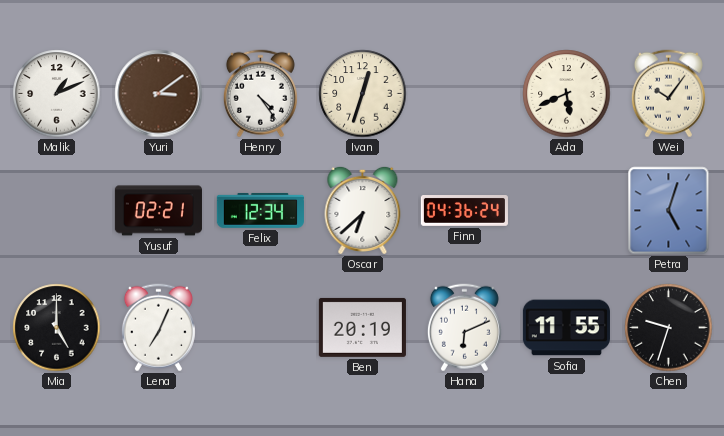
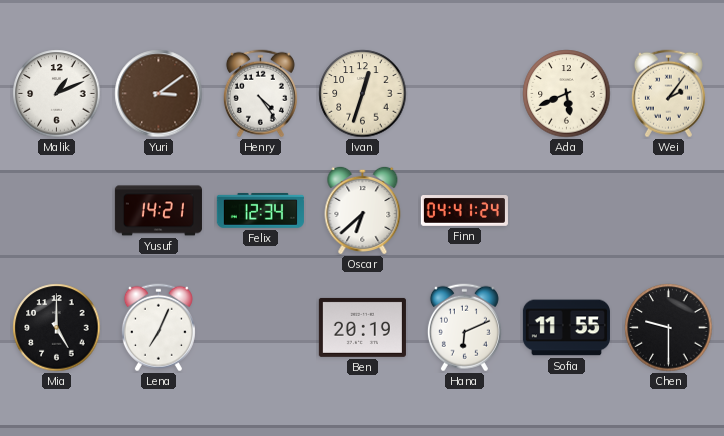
Wei: 10:06 -> 2:06
Yusuf: 02:21 -> 14:21
Finn: 04:36 -> 04:41
Petra: 5:03 -> none
Chen: 9:33 -> 9:30
